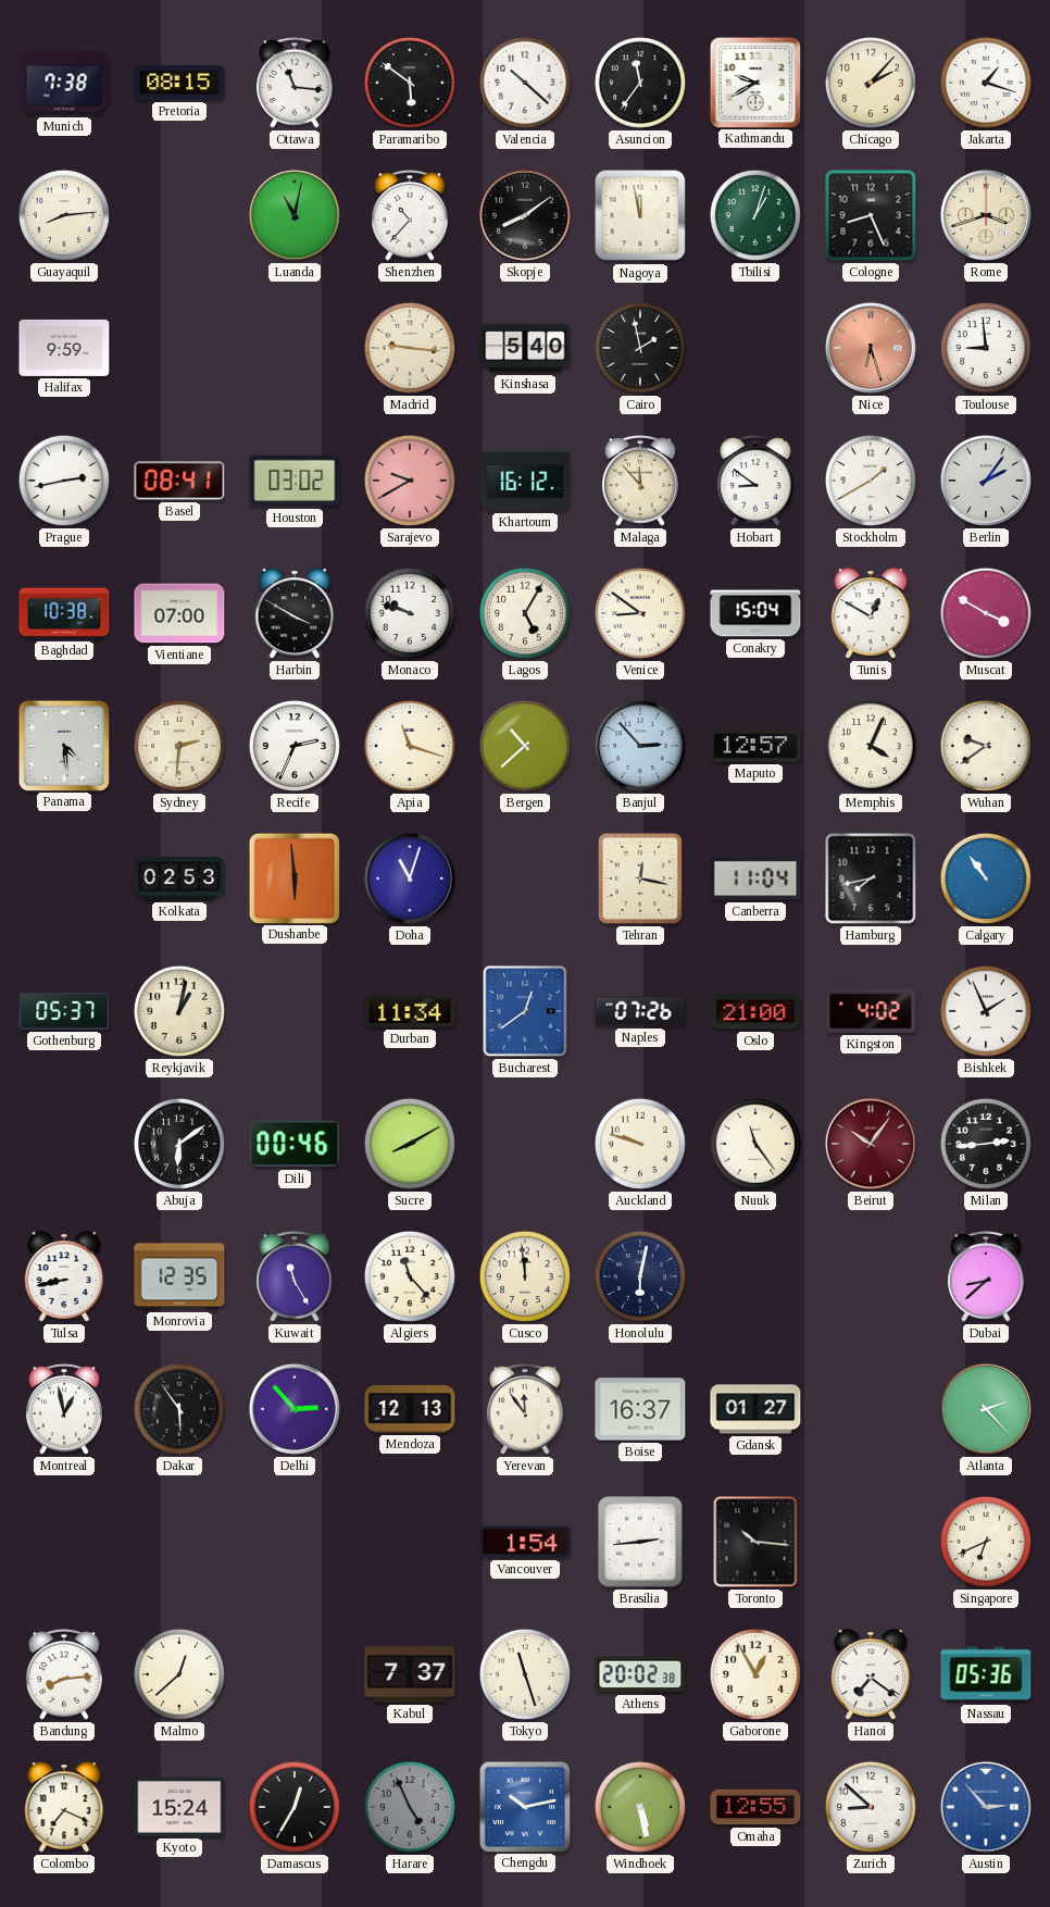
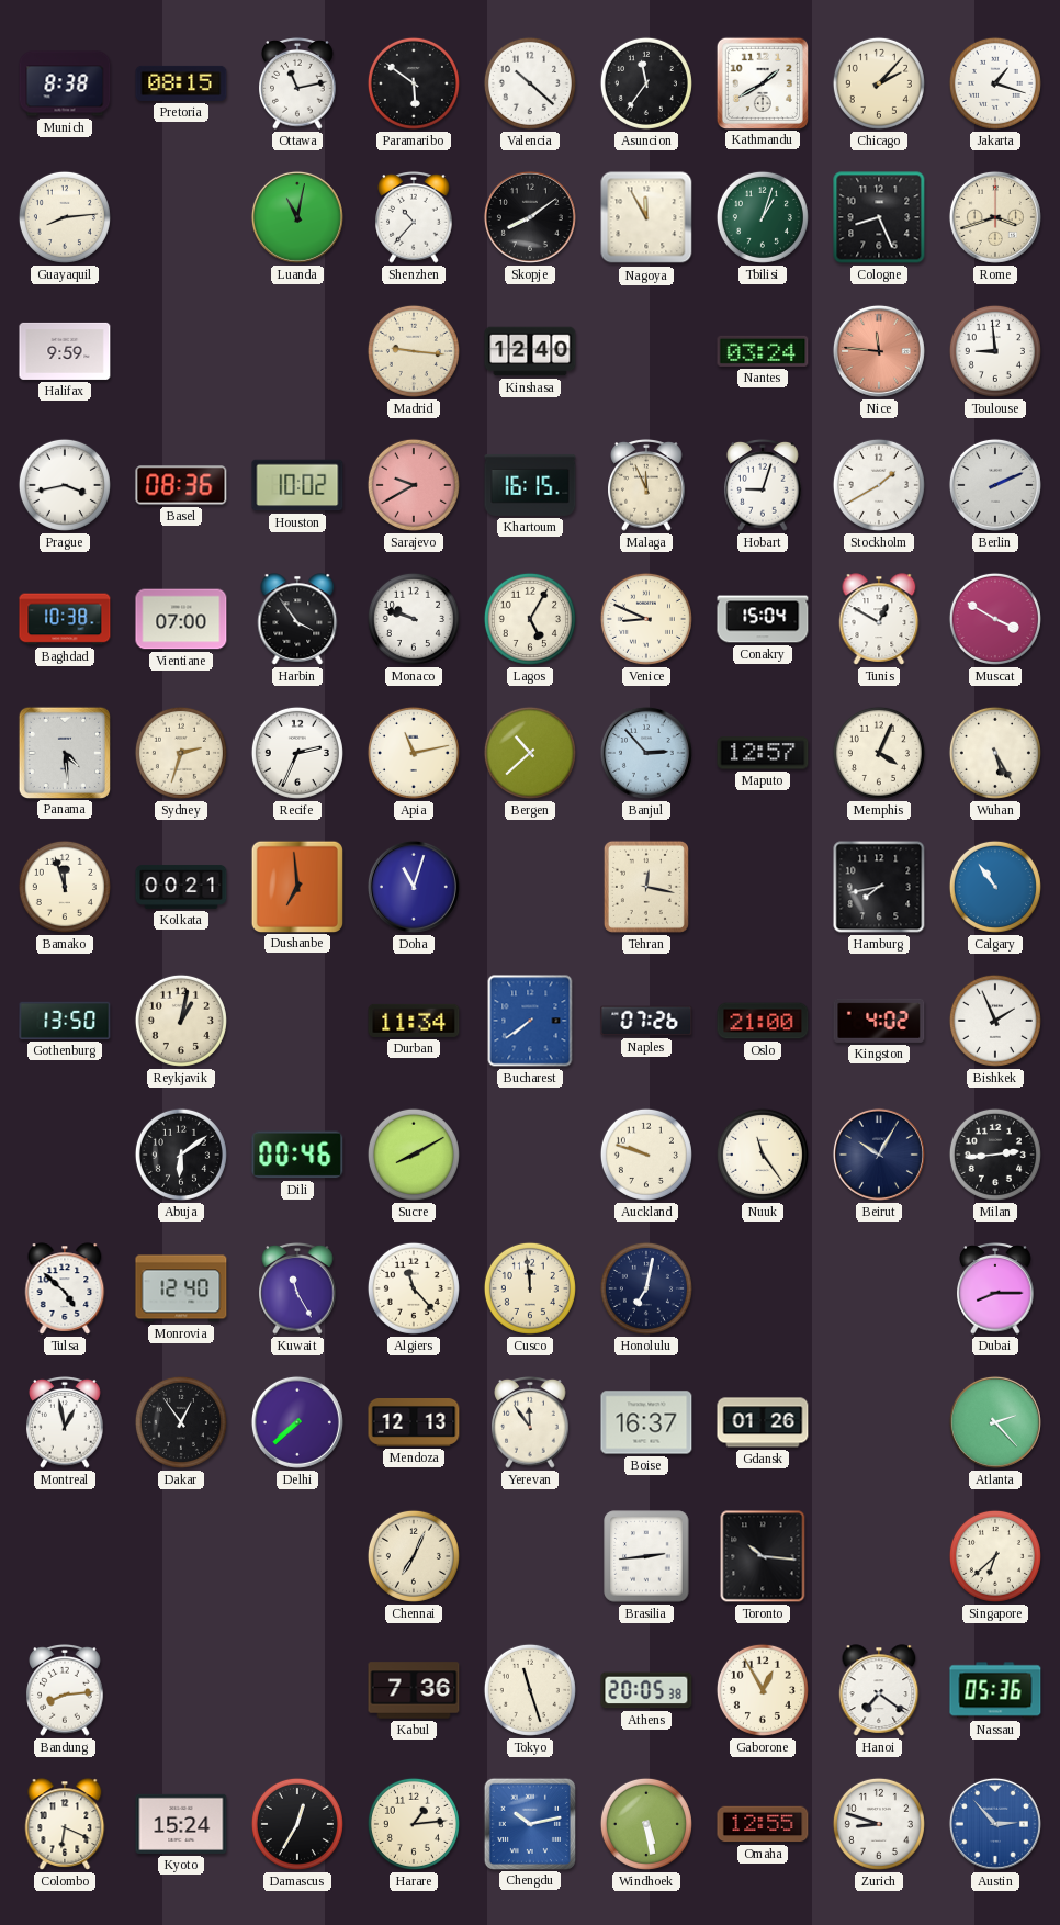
Munich: 7:38 -> 8:38
Ottawa: 11:16 -> 11:13
Kathmandu: 9:40 -> 1:40
Nagoya: 11:58 -> 11:55
Kinshasa: 5:40 -> 12:40
Cairo: 1:58 -> none
Nantes: none -> 03:24
Nice: 6:27 -> 11:46
Prague: 2:43 -> 3:43
Basel: 08:41 -> 08:36
Houston: 03:02 -> 10:02
Khartoum: 16:12 -> 16:15
Malaga: 11:53 -> 11:56
Hobart: 8:51 -> 9:03
Berlin: 2:06 -> 2:11
Harbin: 3:50 -> 3:54
Venice: 8:51 -> 8:49
Sydney: 2:31 -> 2:33
Apia: 11:18 -> 11:13
Wuhan: 9:39 -> 5:25
Bamako: none -> 11:57
Kolkata: 02:53 -> 00:21
Dushanbe: 5:59 -> 6:59
Canberra: 11:04 -> none
Gothenburg: 05:37 -> 13:50
Bucharest: 12:39 -> 7:39
Beirut: 10:06 -> 10:05
Beirut dial: burgundy -> navy
Tulsa: 8:43 -> 4:52
Monrovia: 12:35 -> 12:40
Honolulu: 6:02 -> 7:02
Dubai: 8:38 -> 8:15
Dakar: 5:54 -> 12:54
Delhi: 2:53 -> 7:38
Gdansk: 01:27 -> 01:26
Chennai: none -> 7:04
Vancouver: 1:54 -> none
Singapore: 6:41 -> 6:38
Malmo: 12:38 -> none
Kabul: 7:37 -> 7:36
Athens: 20:02 -> 20:05
Colombo: 7:19 -> 6:19
Harare: 4:56 -> 1:14
Harare dial: grey -> cream
Zurich: 8:52 -> 8:48
